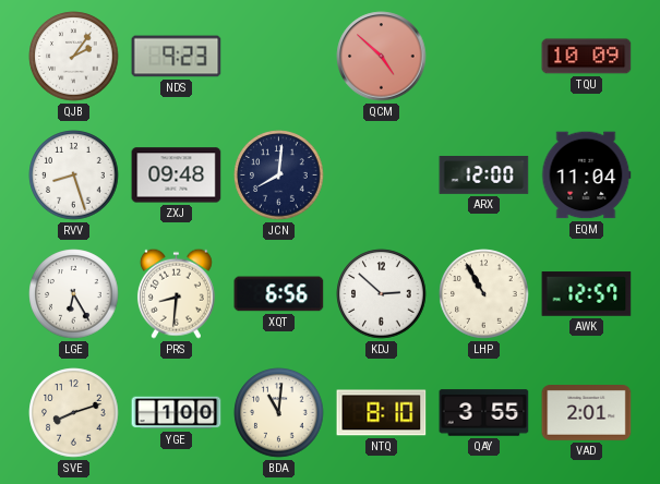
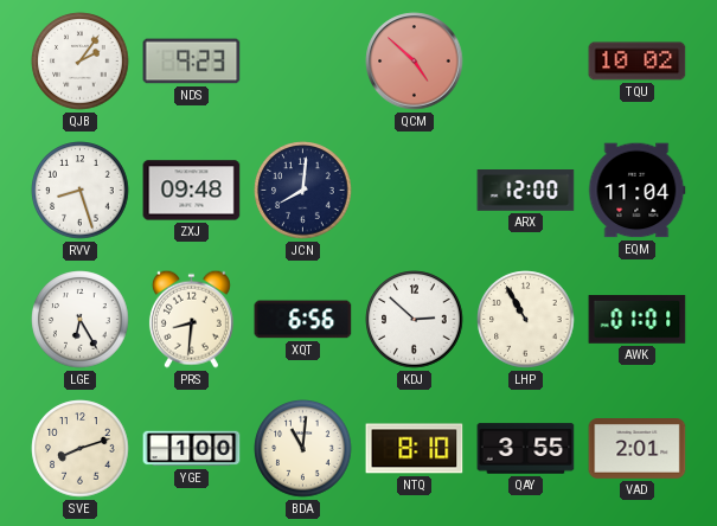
TQU: 10:09 -> 10:02
AWK: 12:57 -> 01:01
